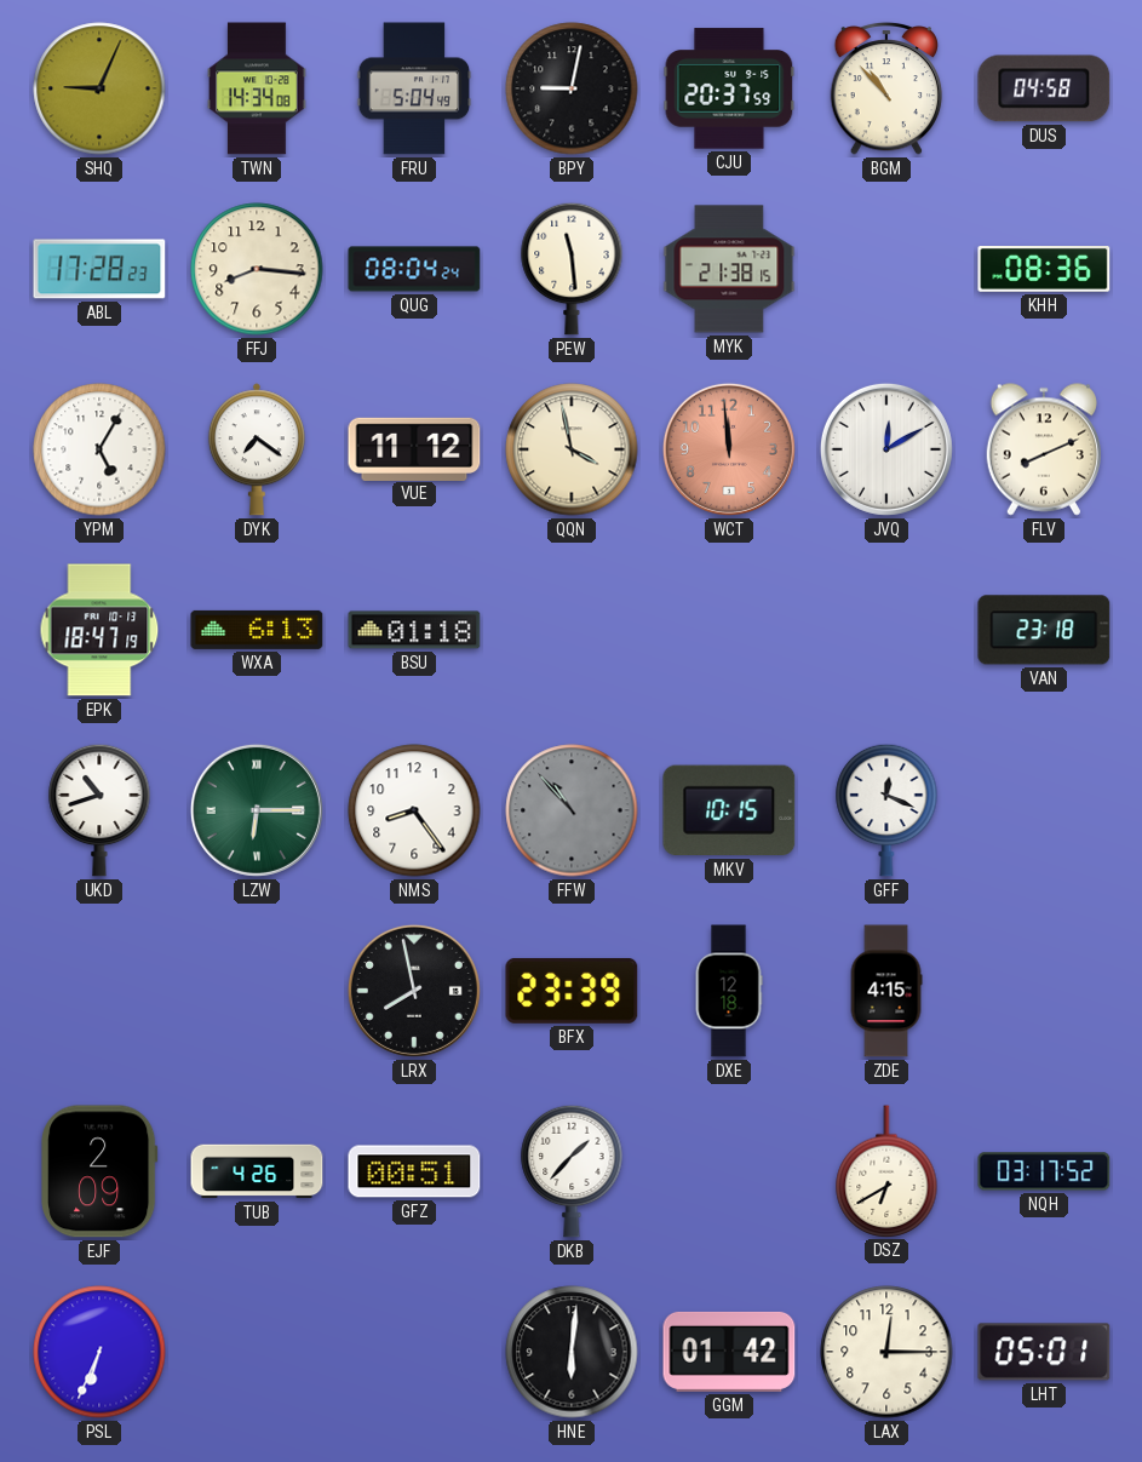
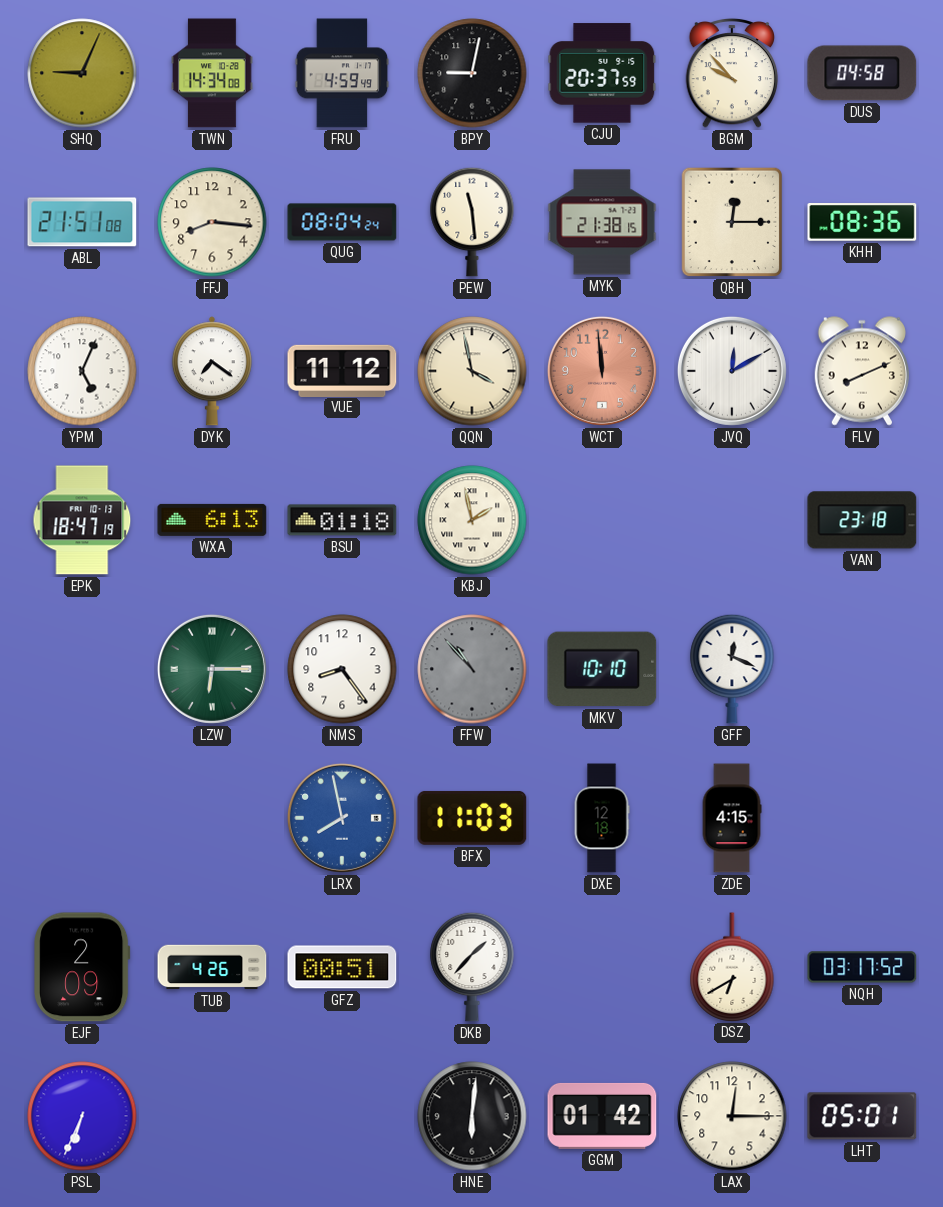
FRU: 5:04 -> 4:59
BGM: 10:53 -> 9:53
ABL: 17:28 -> 21:51
QBH: none -> 12:15
YPM: 5:05 -> 5:04
KBJ: none -> 1:58
UKD: 10:42 -> none
MKV: 10:15 -> 10:10
LRX dial: black -> blue
BFX: 23:39 -> 11:03
